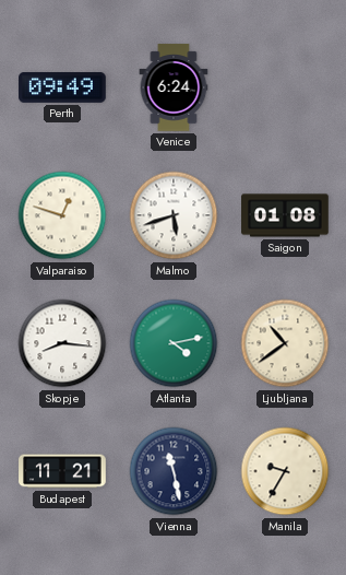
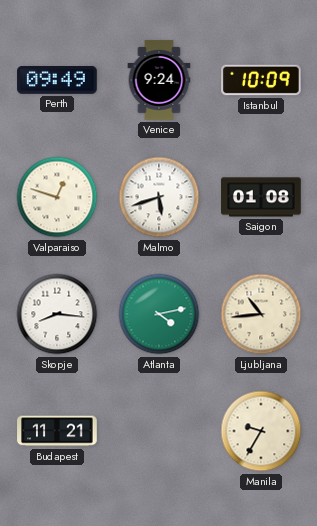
Venice: 6:24 -> 9:24
Istanbul: none -> 10:09
Ljubljana: 10:39 -> 10:44
Vienna: 11:28 -> none
